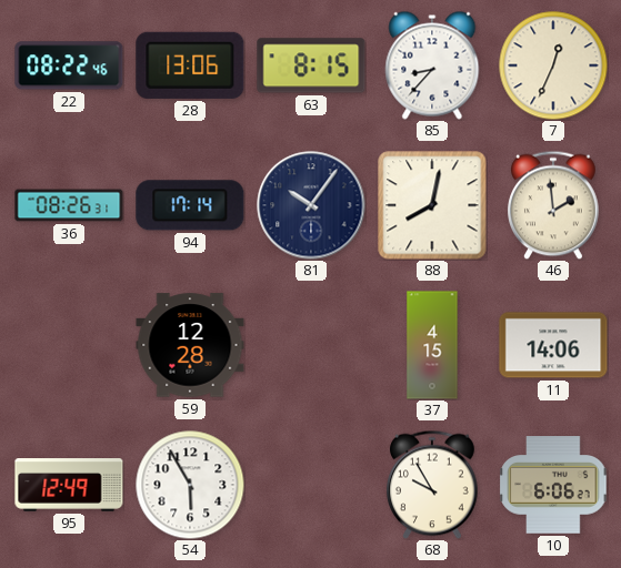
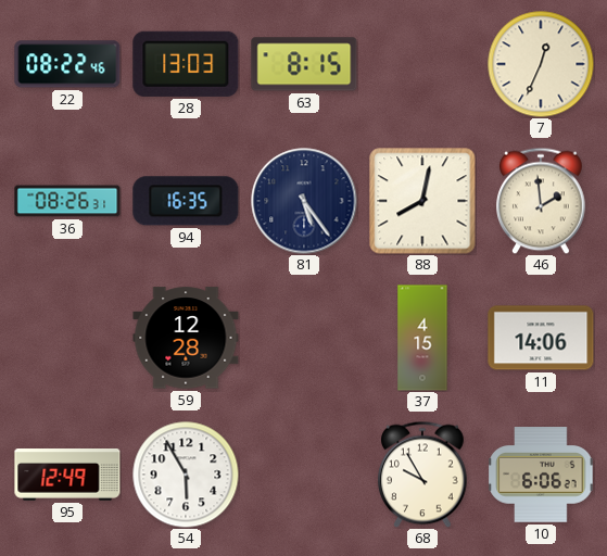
28: 13:06 -> 13:03
85: 8:37 -> none
94: 17:14 -> 16:35
81: 10:06 -> 5:24
